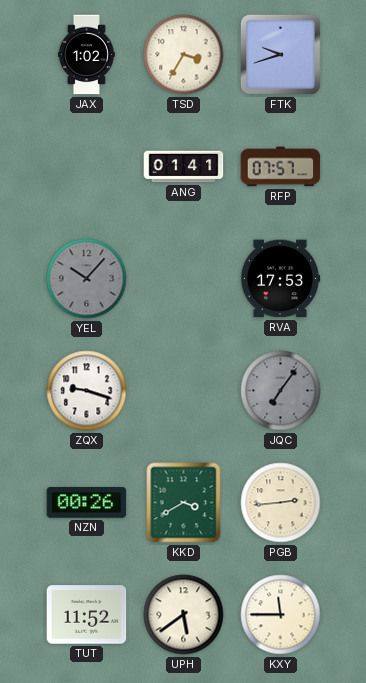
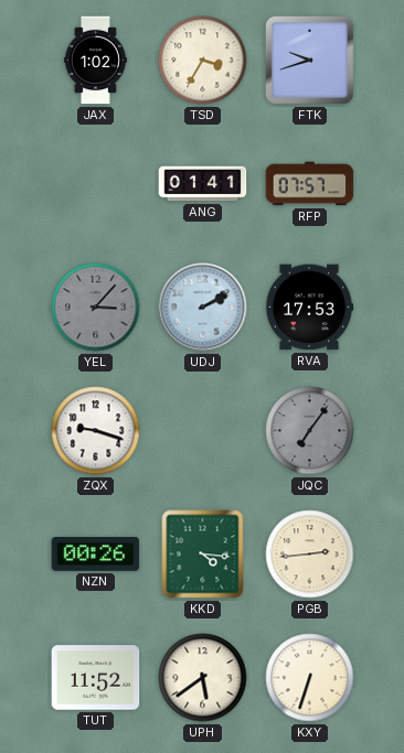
YEL: 10:07 -> 3:07
UDJ: none -> 2:10
KKD: 3:40 -> 4:16
KXY: 11:45 -> 6:33
